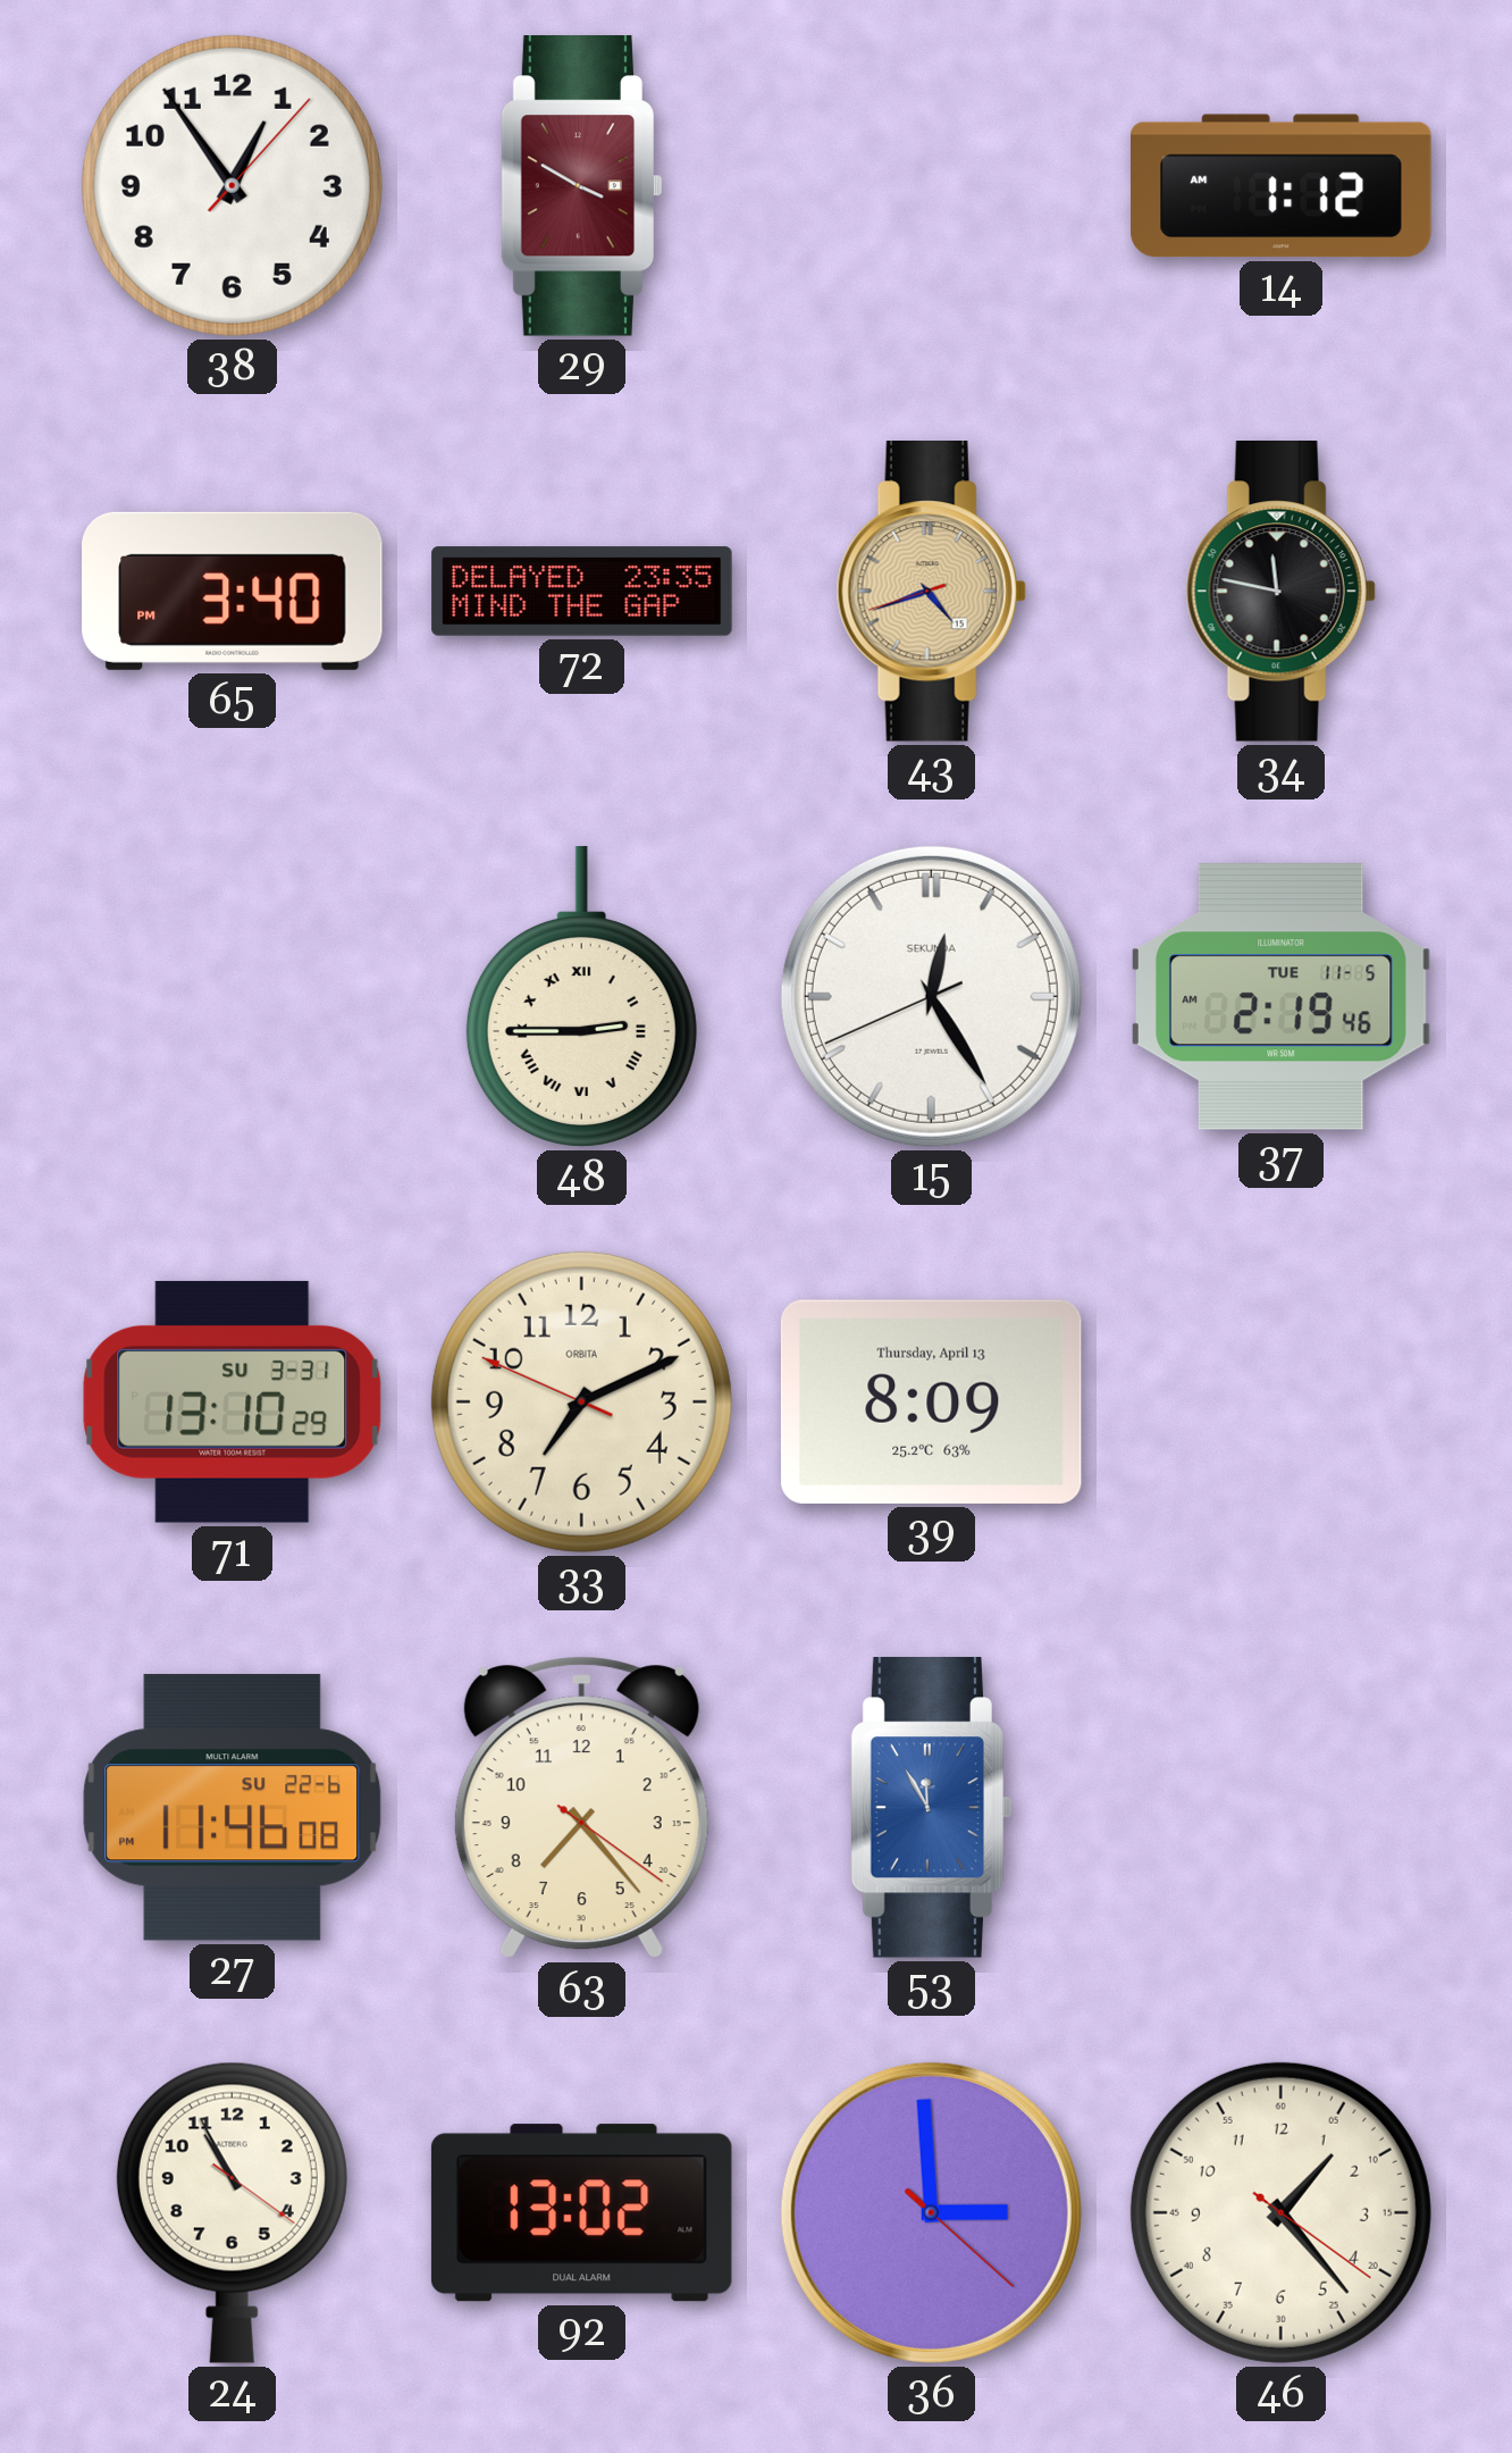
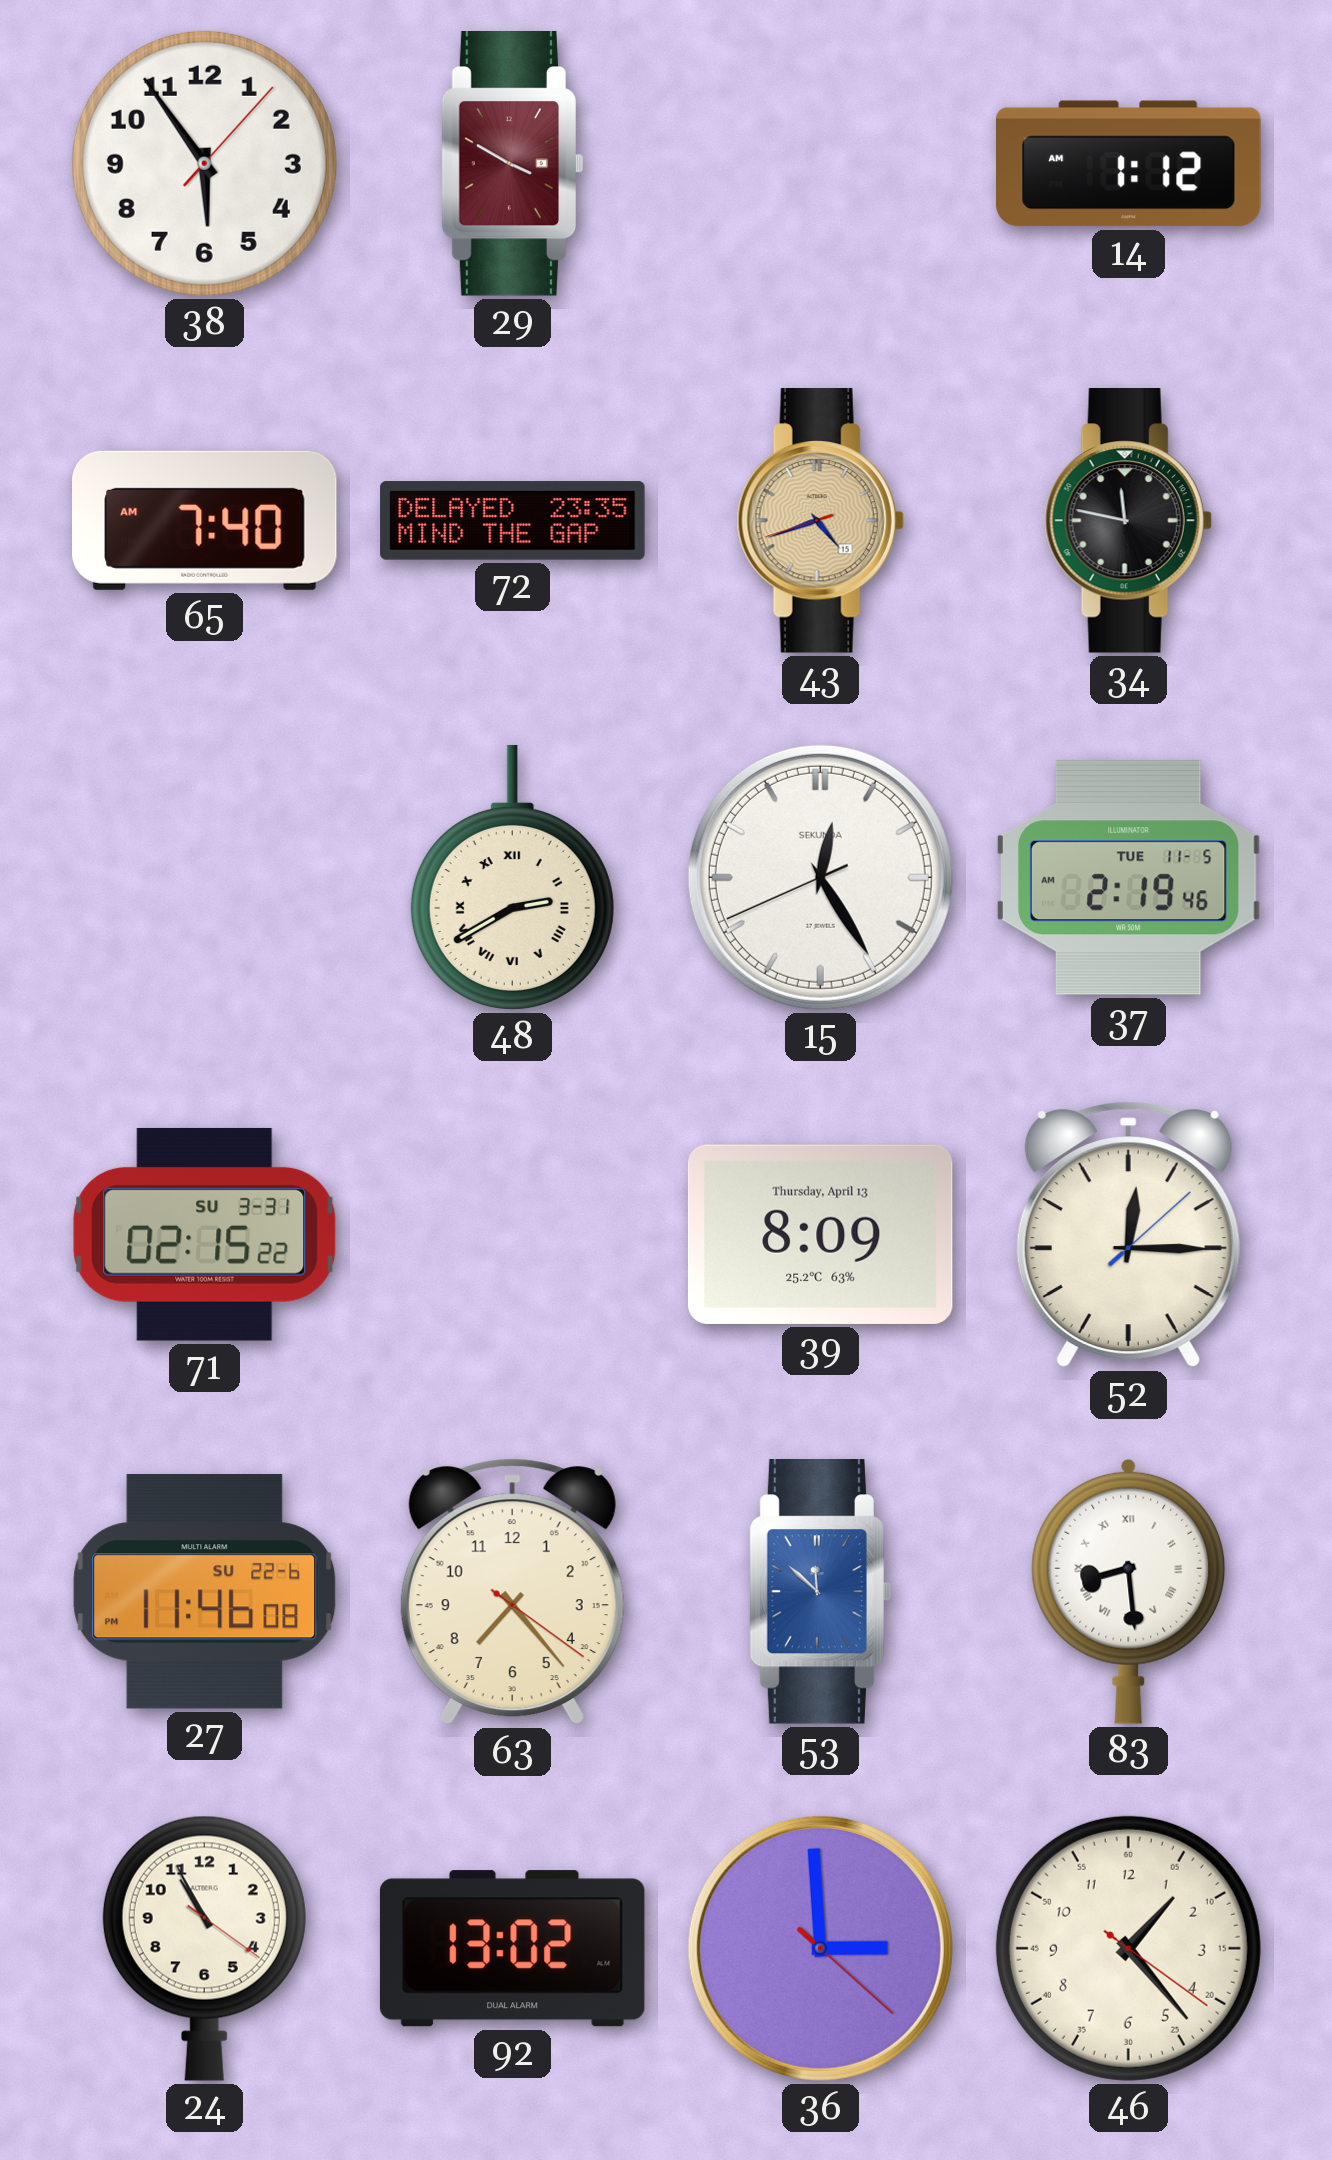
38: 12:54 -> 5:54
65: 3:40 -> 7:40
48: 2:45 -> 2:40
71: 13:10 -> 02:15
33: 7:10 -> none
52: none -> 12:15
53: 11:55 -> 11:52
83: none -> 8:29
